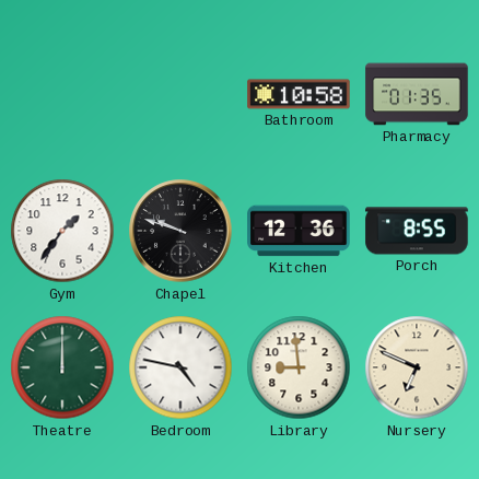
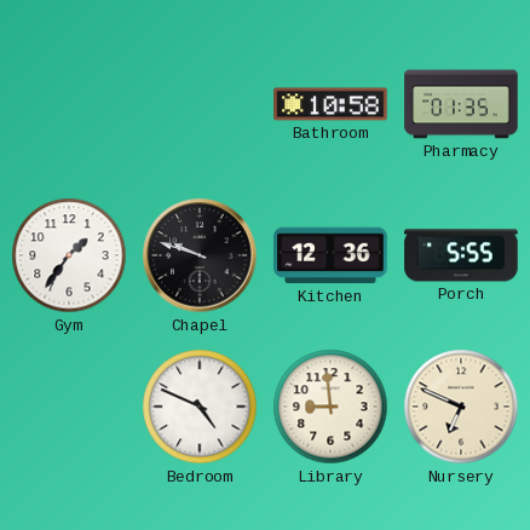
Porch: 8:55 -> 5:55
Theatre: 12:00 -> none
Bedroom: 4:47 -> 4:49
